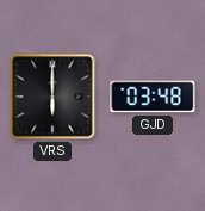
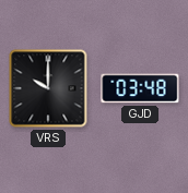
VRS: 6:00 -> 10:00
